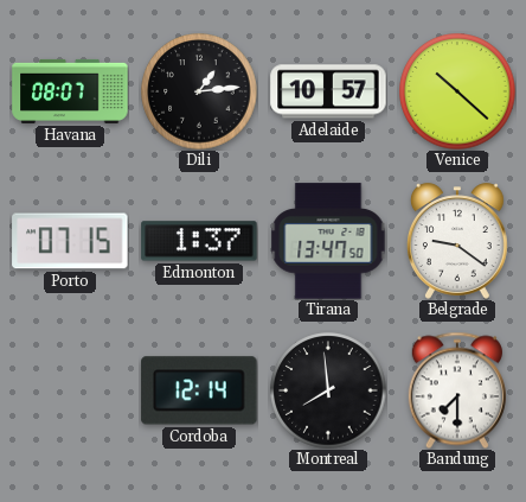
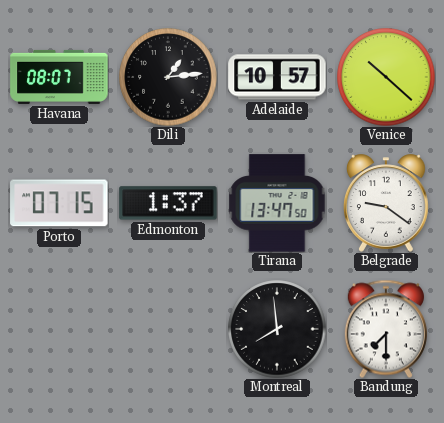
Cordoba: 12:14 -> none
